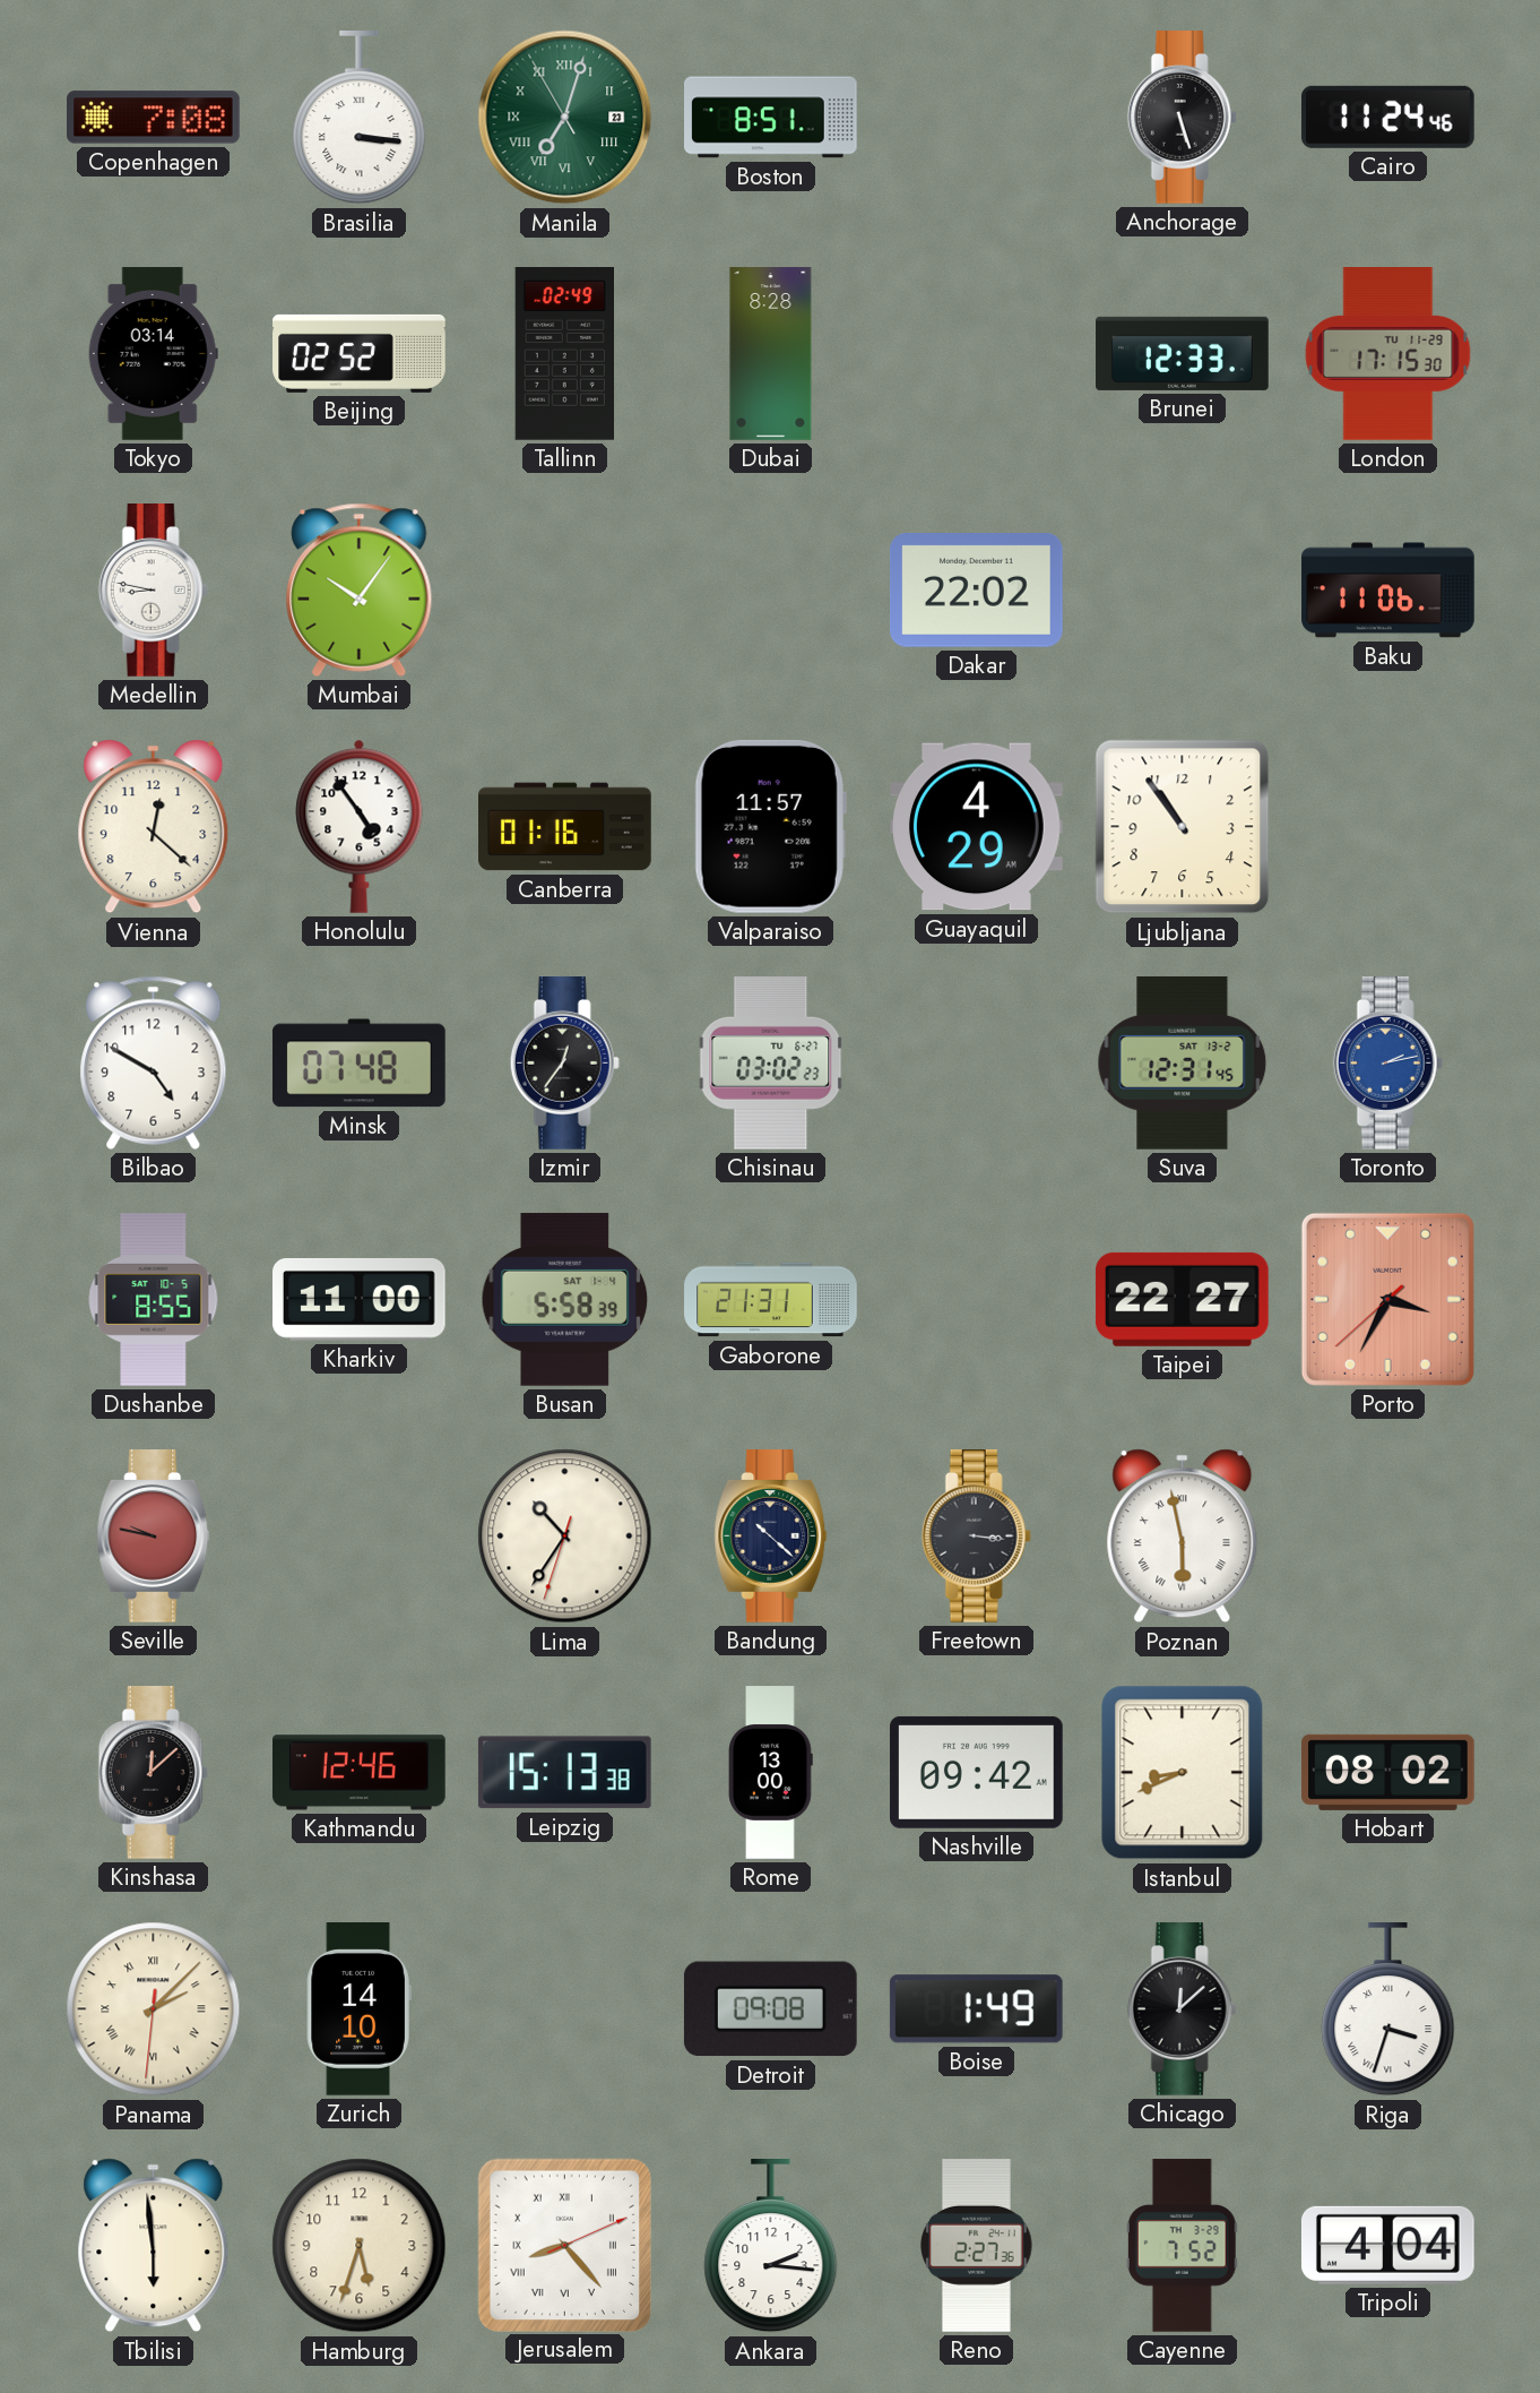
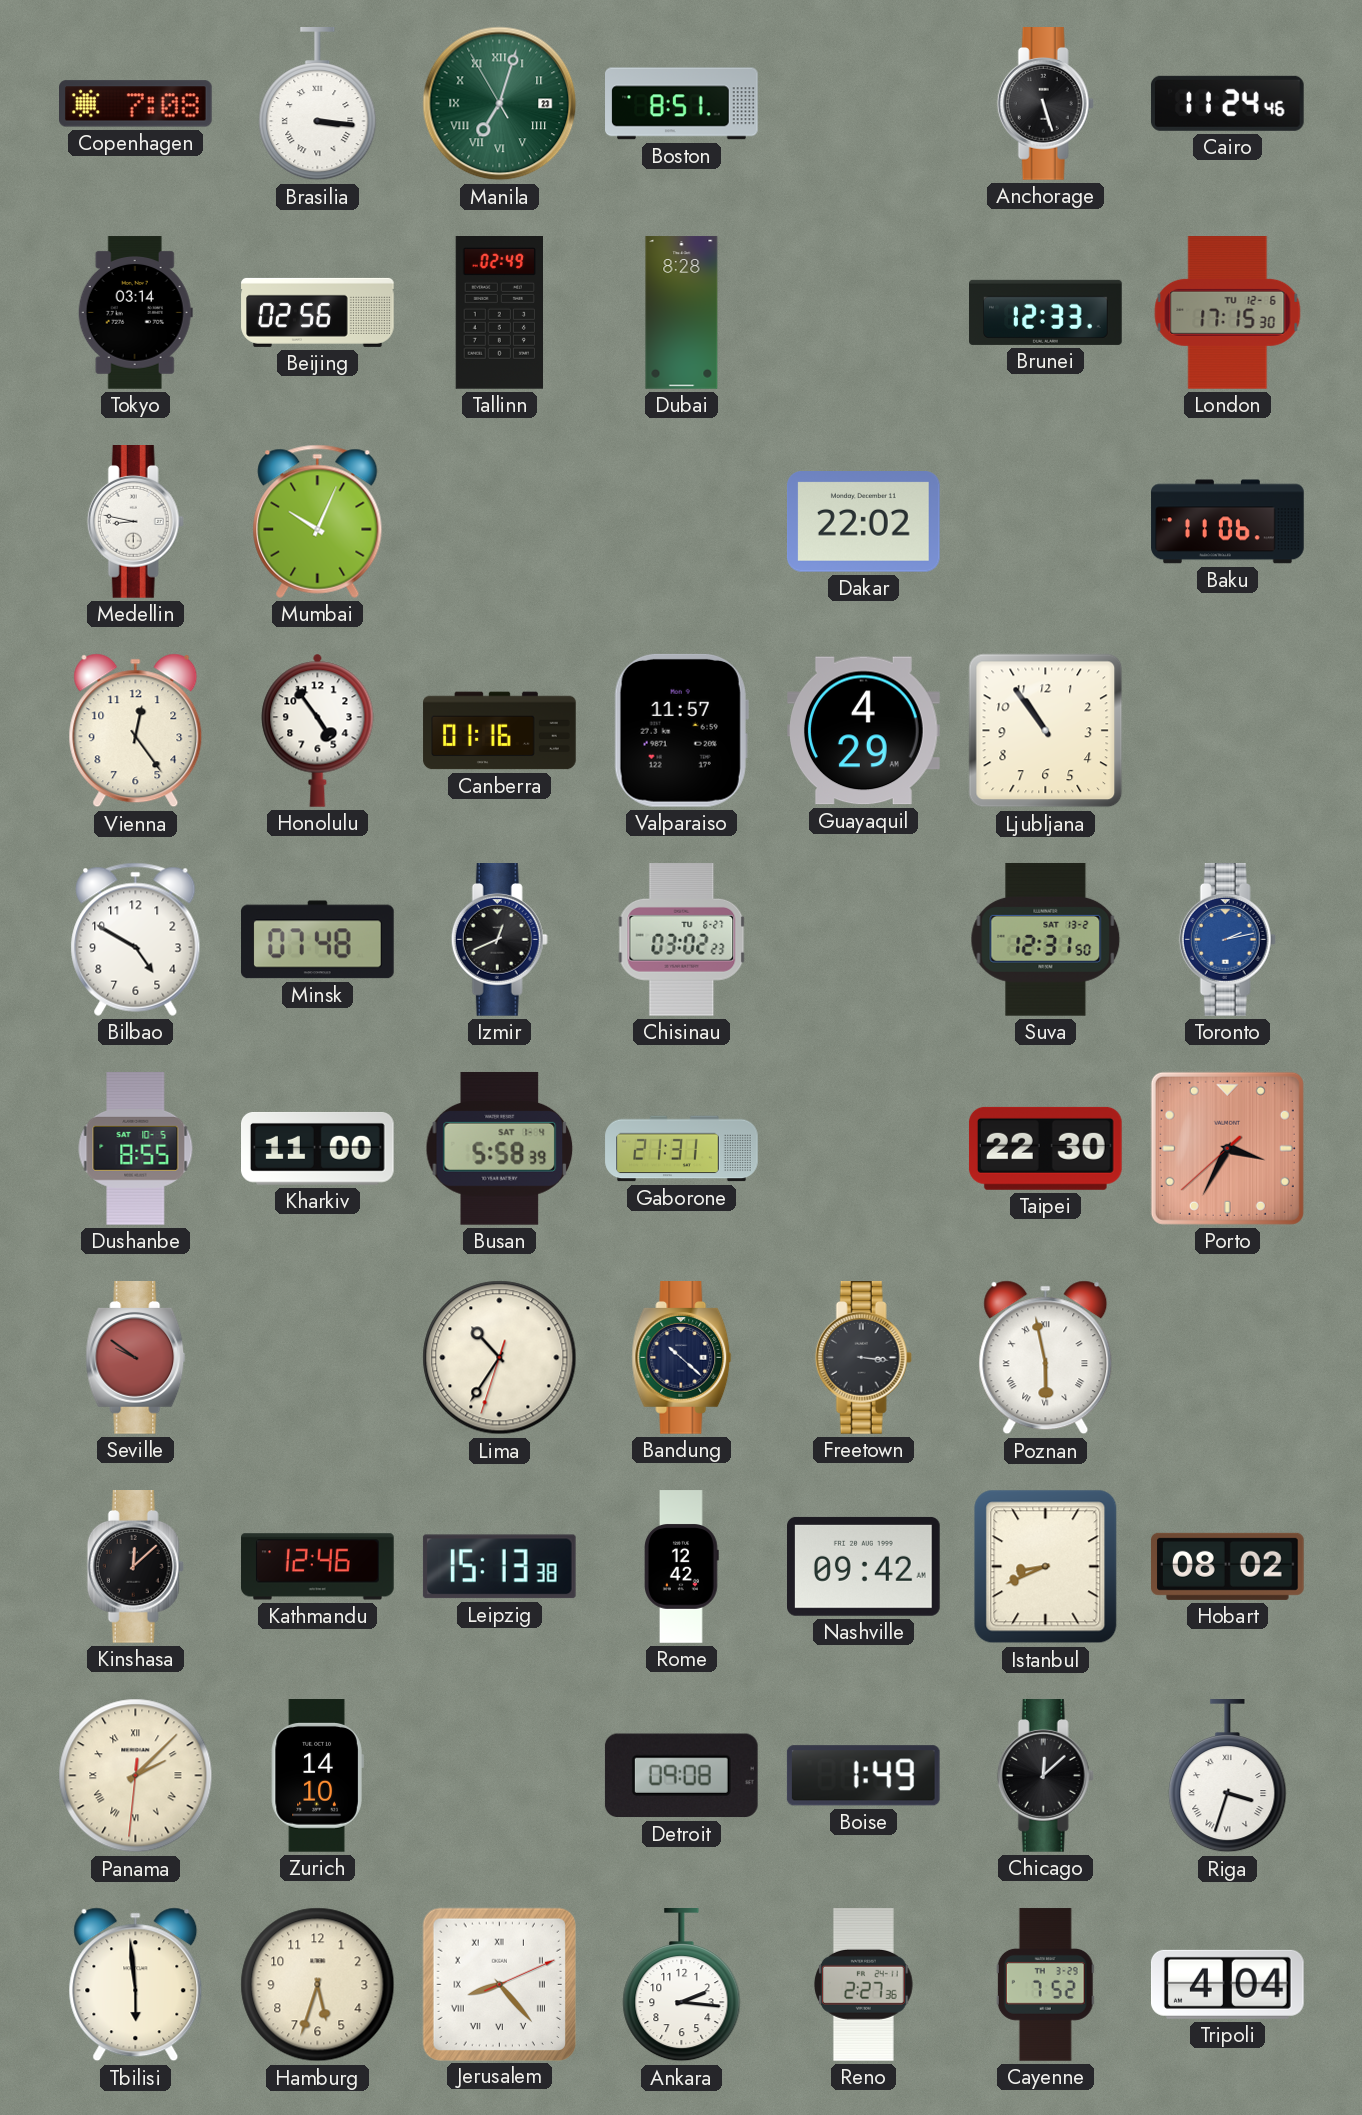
Beijing: 02:52 -> 02:56
London date: TU 11-29 -> TU 12-6
Mumbai: 10:06 -> 10:04
Vienna: 12:22 -> 12:24
Izmir: 12:36 -> 12:41
Suva: 12:31:45 -> 12:31:50
Taipei: 22:27 -> 22:30
Seville: 9:47 -> 9:51
Rome: 13:00 -> 12:42
